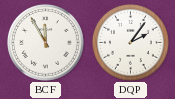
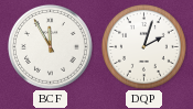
DQP: 2:06 -> 2:03
